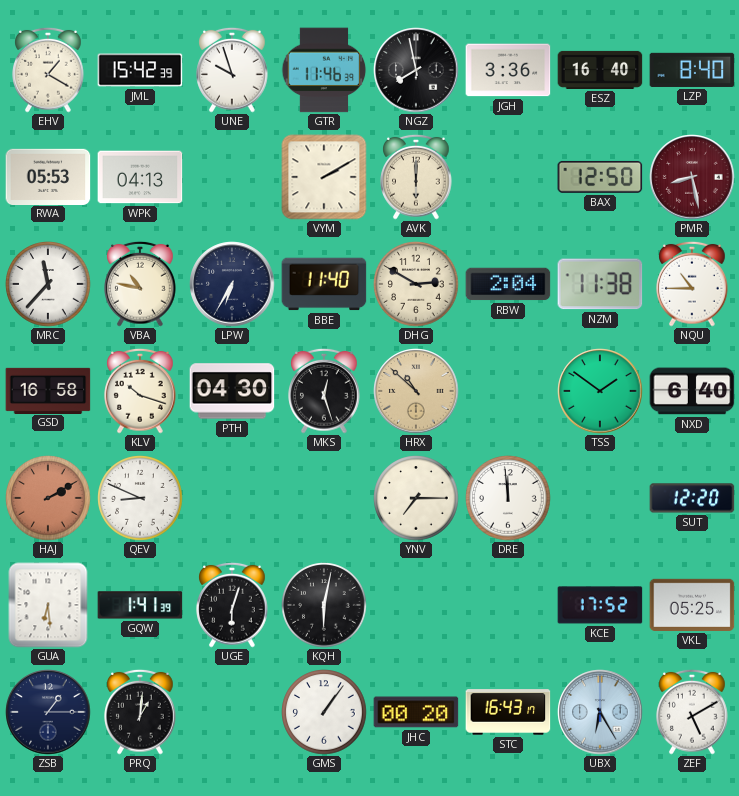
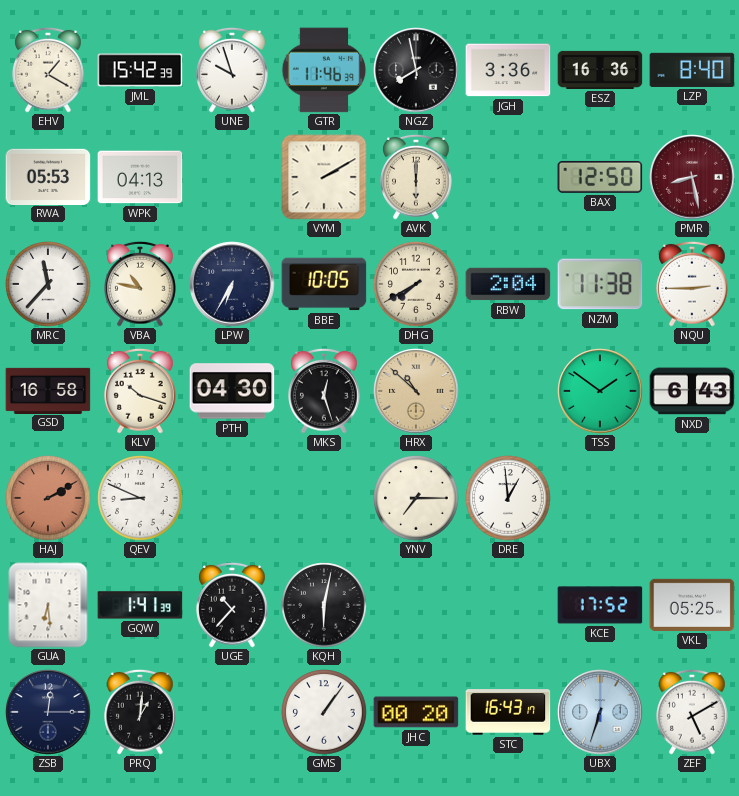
ESZ: 16:40 -> 16:36
BBE: 11:40 -> 10:05
DHG: 2:50 -> 7:40
NQU: 10:45 -> 2:45
NXD: 6:40 -> 6:43
DRE: 11:59 -> 12:59
SUT: 12:20 -> none
UGE: 6:03 -> 10:37
ZSB: 1:15 -> 12:15
UBX: 6:25 -> 6:33
